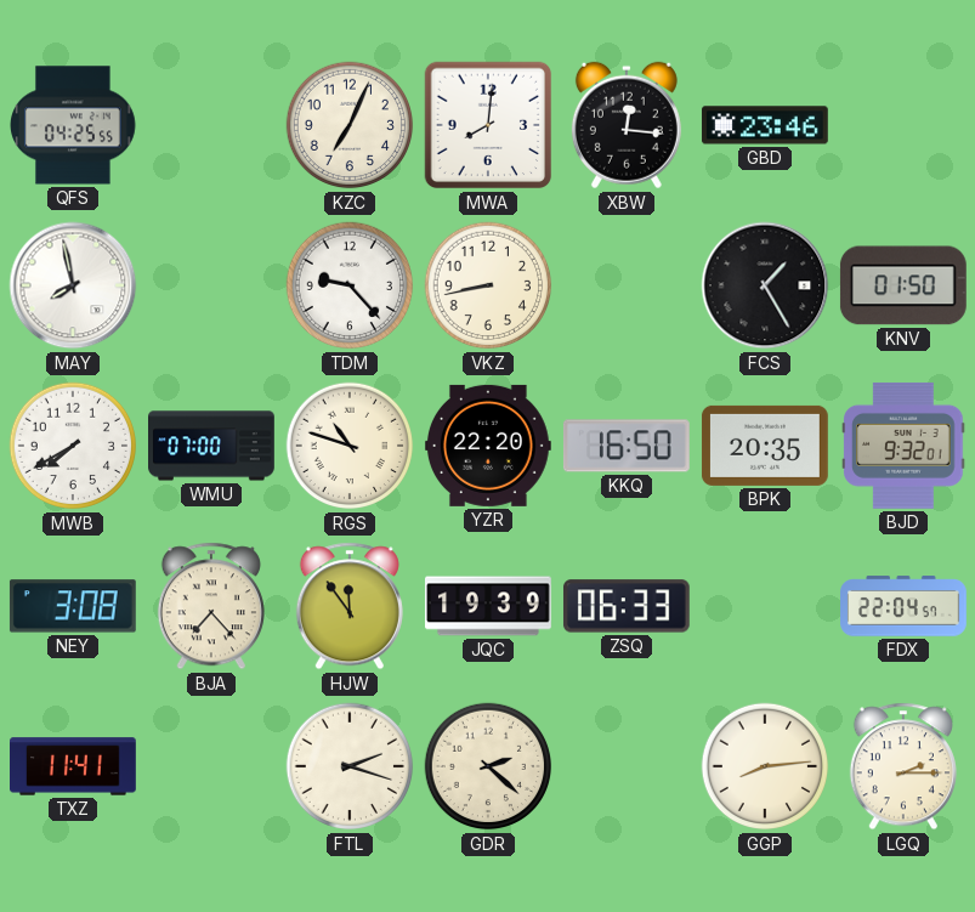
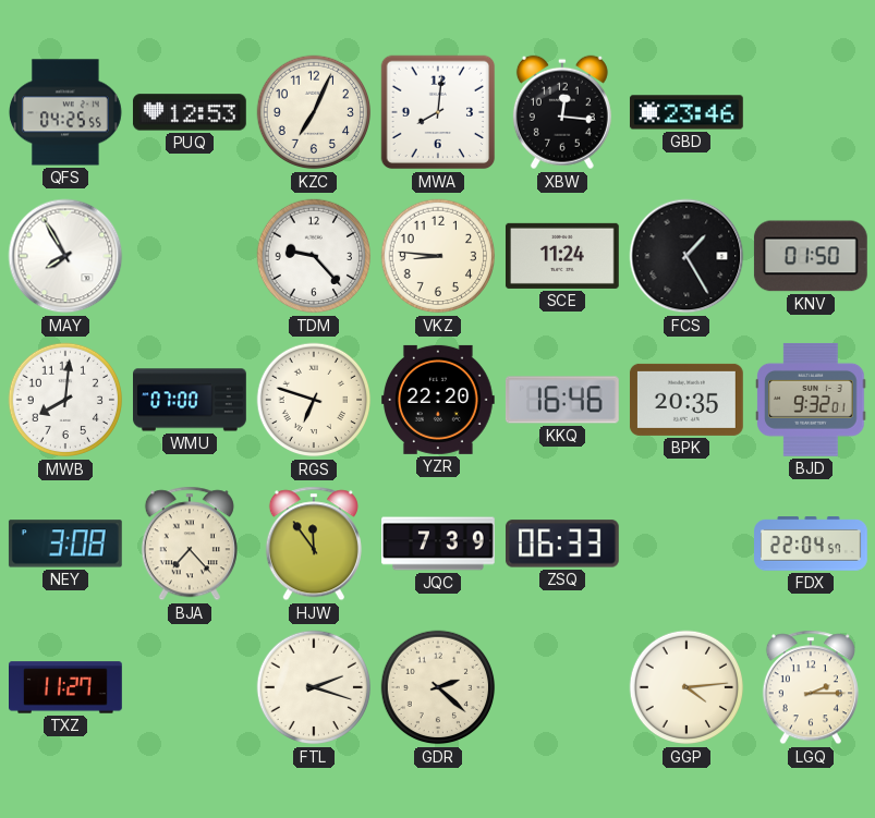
PUQ: none -> 12:53
MAY: 7:58 -> 7:55
VKZ: 8:43 -> 8:46
SCE: none -> 11:24
MWB: 7:40 -> 8:01
RGS: 10:48 -> 6:48
KKQ: 16:50 -> 16:46
JQC: 19:39 -> 7:39
TXZ: 11:41 -> 11:27
GGP: 8:14 -> 4:14
